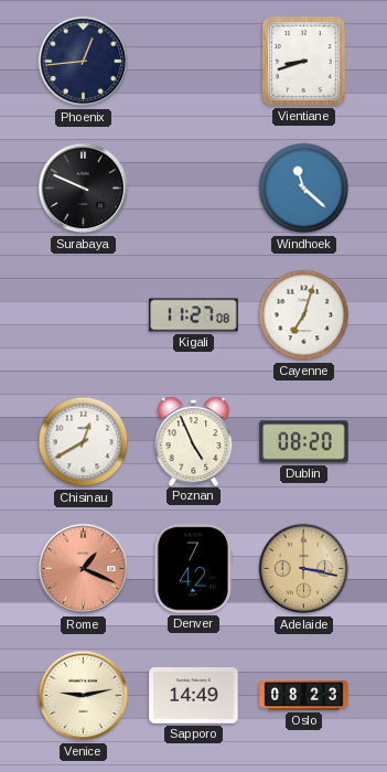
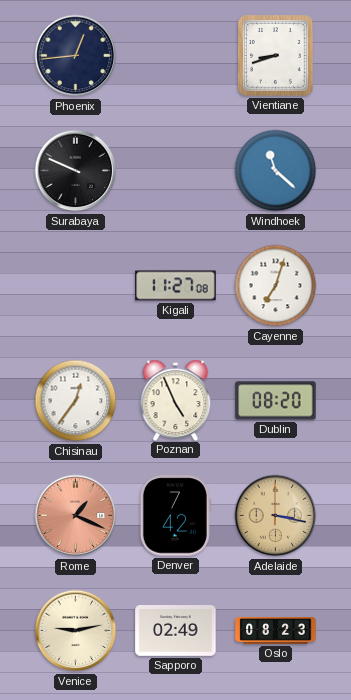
Chisinau: 12:40 -> 12:36
Sapporo: 14:49 -> 02:49
